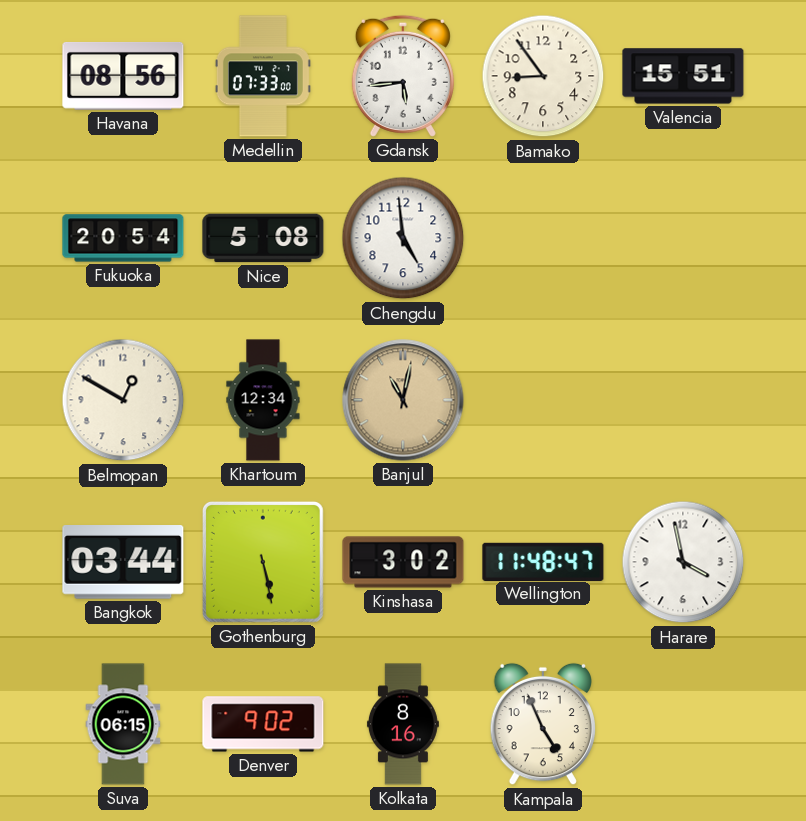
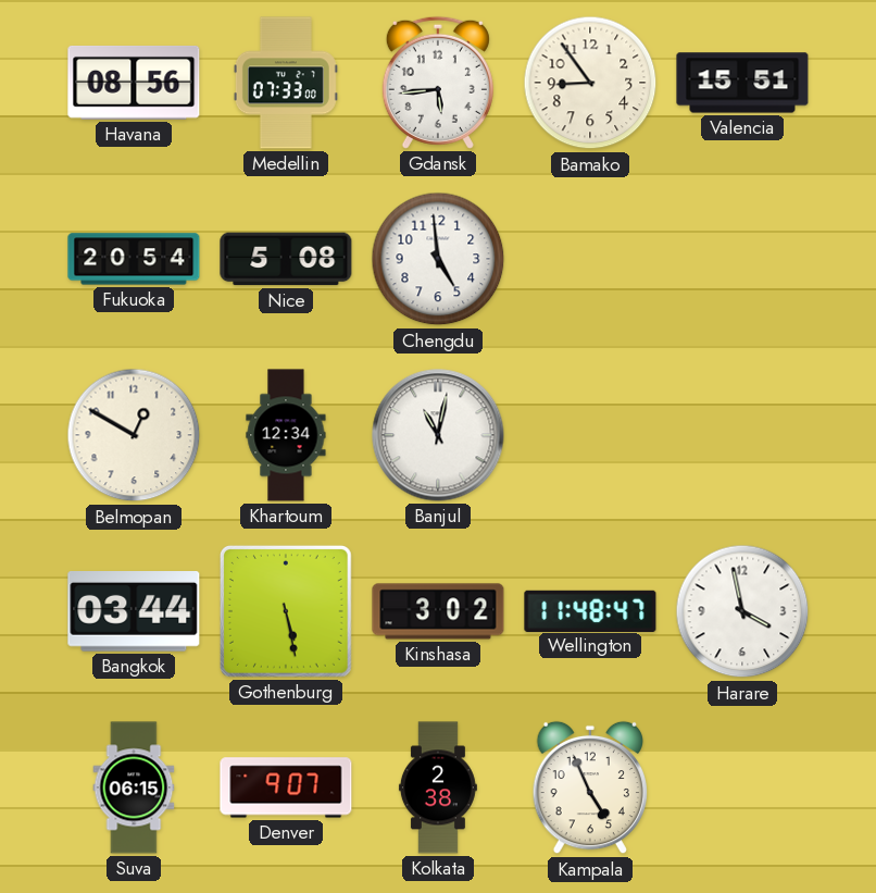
Banjul dial: champagne -> white
Denver: 9:02 -> 9:07
Kolkata: 8:16 -> 2:38
